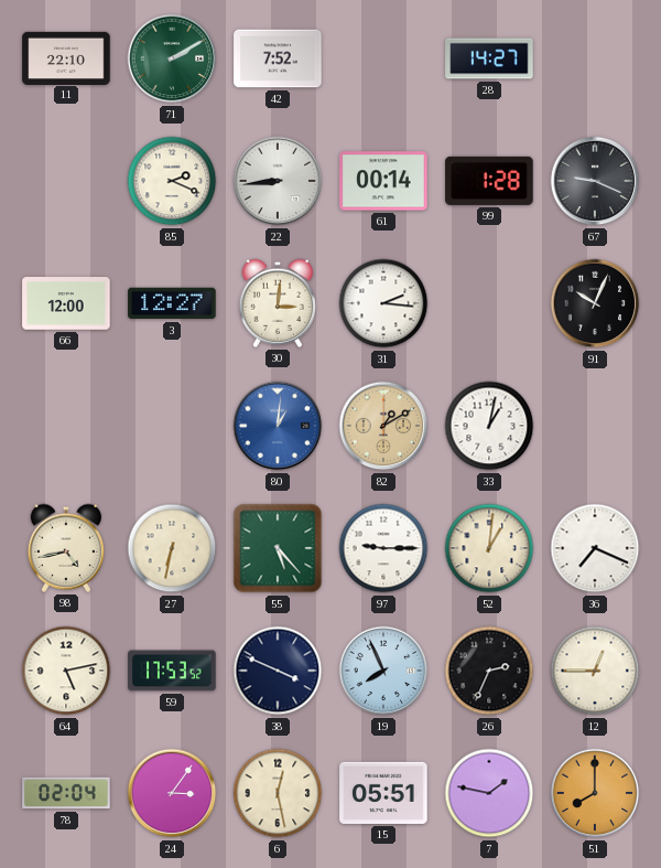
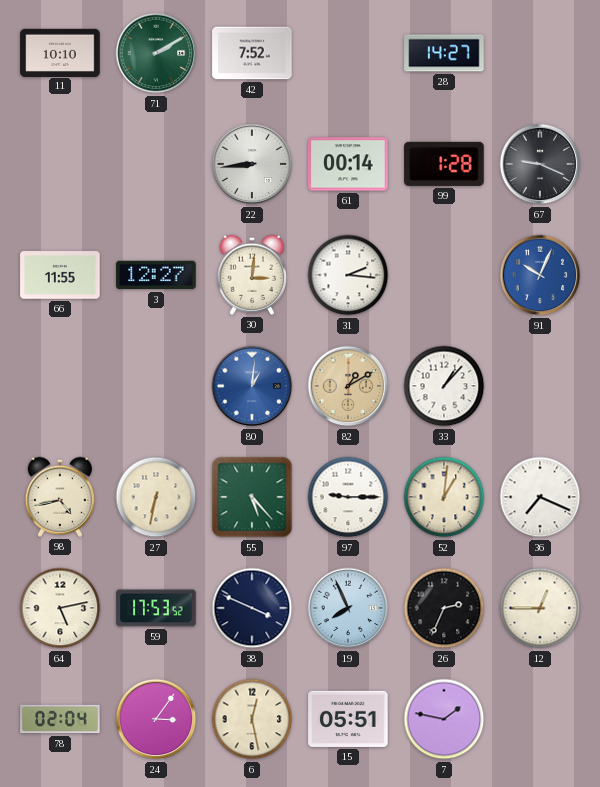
11: 22:10 -> 10:10
85: 2:19 -> none
66: 12:00 -> 11:55
91 dial: black -> blue
33: 1:02 -> 1:07
51: 8:00 -> none
